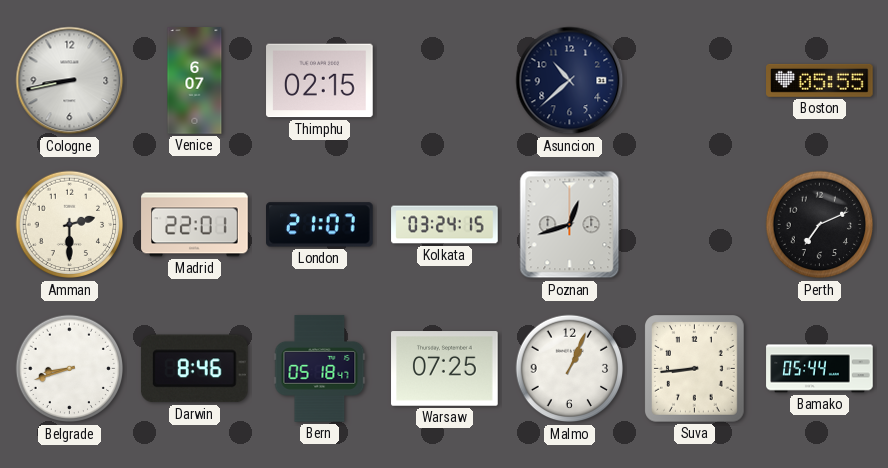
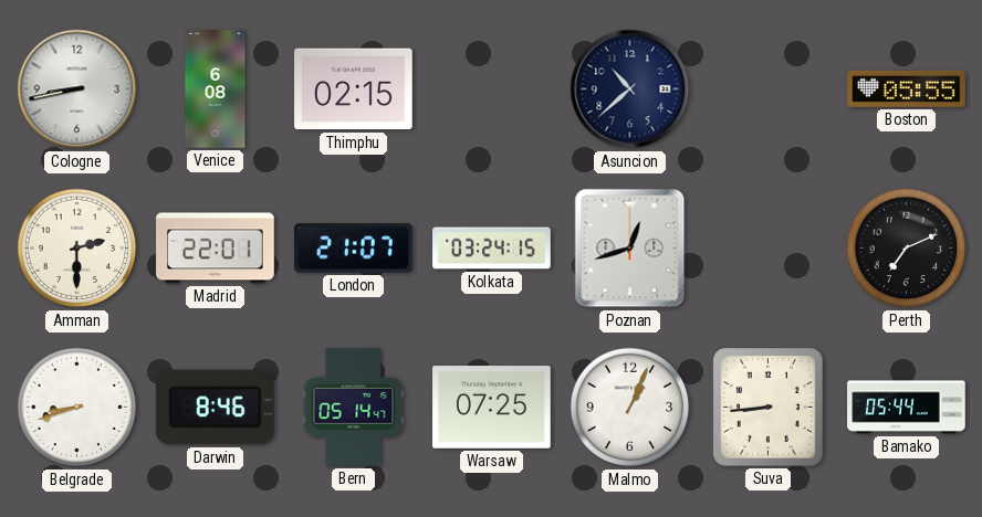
Venice: 6:07 -> 6:08
Bern: 05:18 -> 05:14
